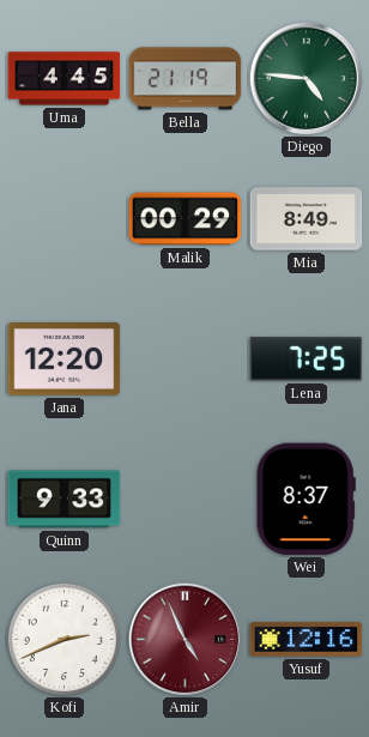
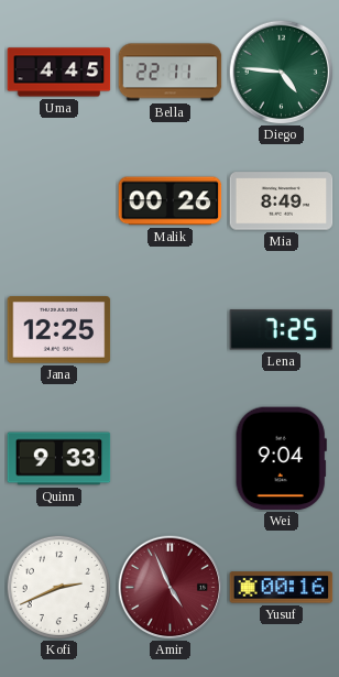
Bella: 21:19 -> 22:11
Malik: 00:29 -> 00:26
Jana: 12:20 -> 12:25
Wei: 8:37 -> 9:04
Yusuf: 12:16 -> 00:16
